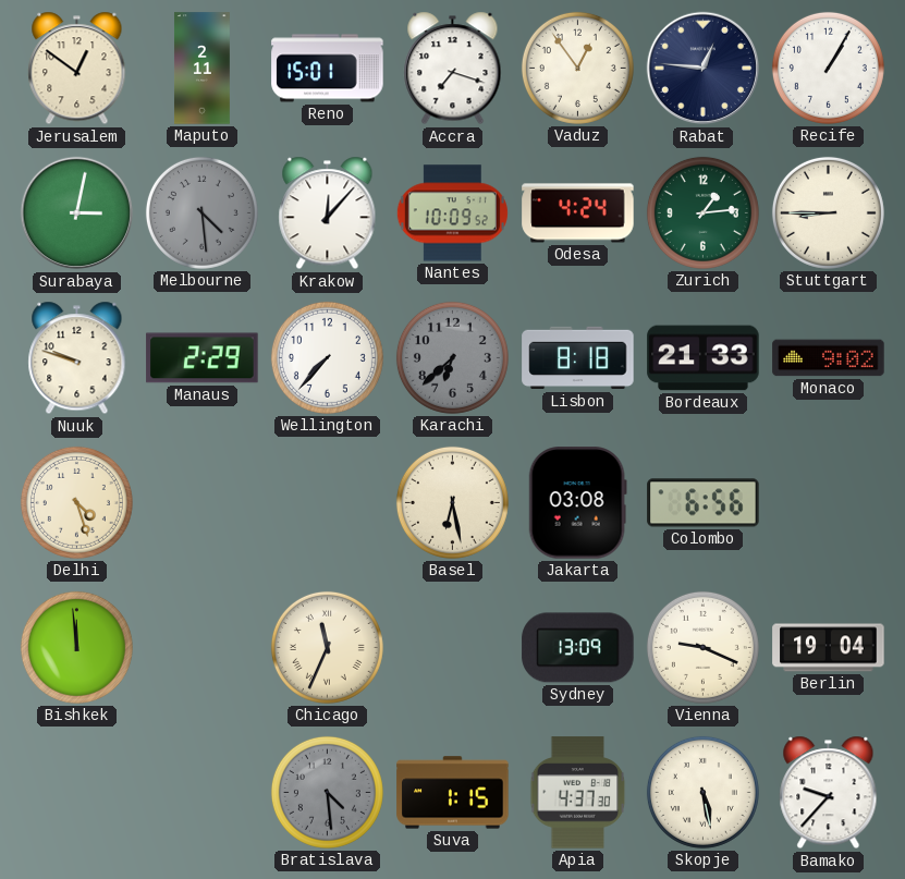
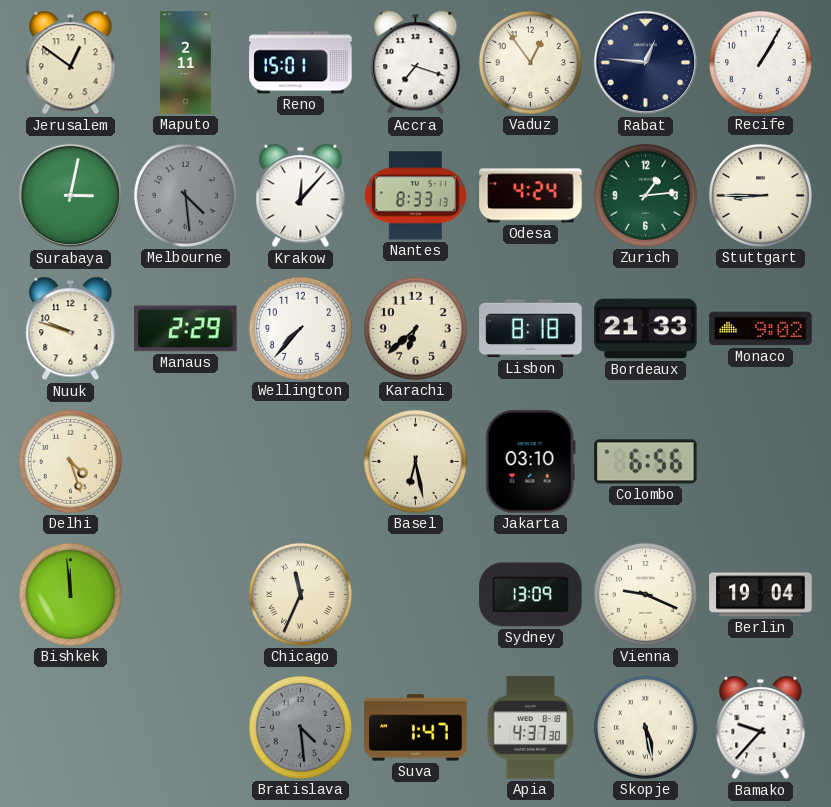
Nantes: 10:09 -> 8:33
Karachi dial: grey -> cream
Jakarta: 03:08 -> 03:10
Suva: 1:15 -> 1:47
